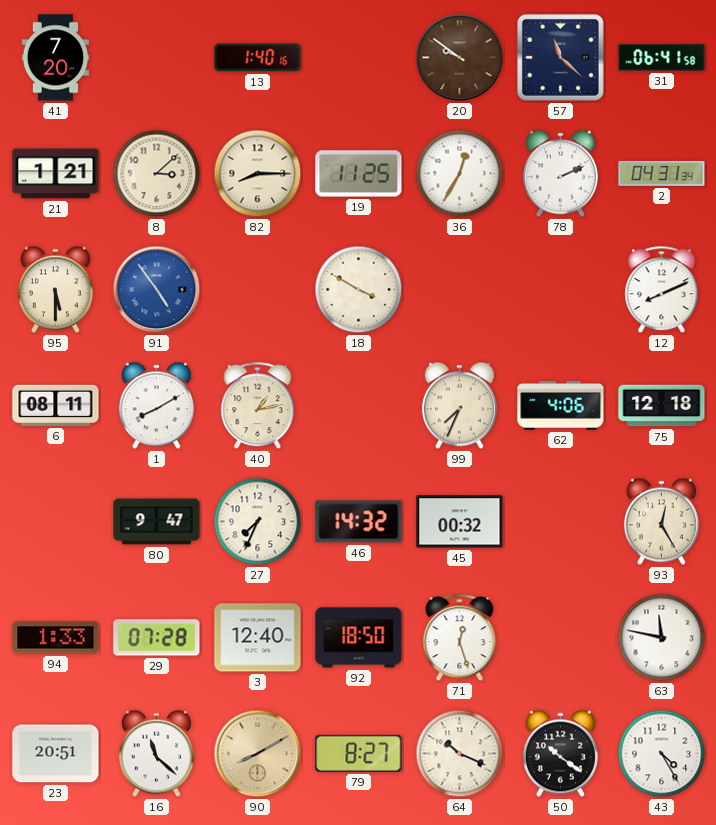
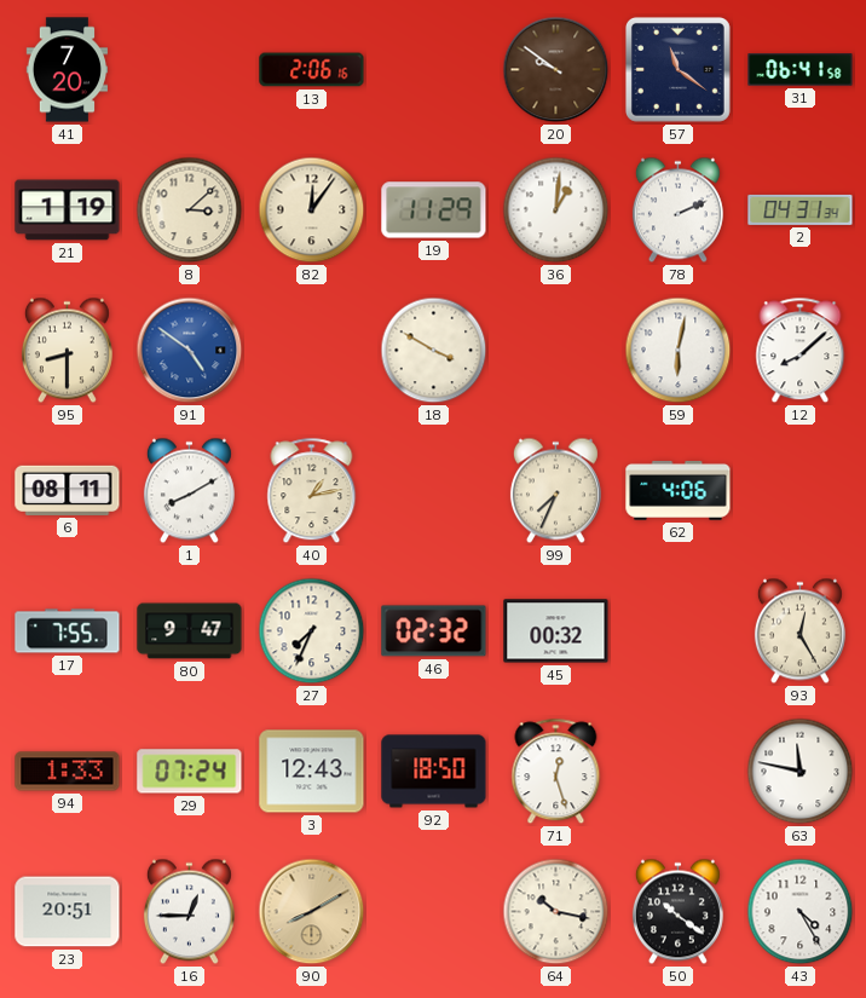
13: 1:40 -> 2:06
57: 11:22 -> 11:21
21: 1:21 -> 1:19
82: 8:15 -> 12:06
19: 11:25 -> 11:29
36: 12:35 -> 1:01
95: 5:30 -> 8:30
91: 4:54 -> 4:51
59: none -> 6:02
12: 8:11 -> 8:08
75: 12:18 -> none
17: none -> 7:55
46: 14:32 -> 02:32
29: 07:28 -> 07:24
3: 12:40 -> 12:43
16: 11:22 -> 12:45
79: 8:27 -> none
64: 10:19 -> 10:17
